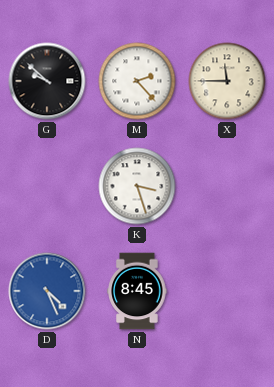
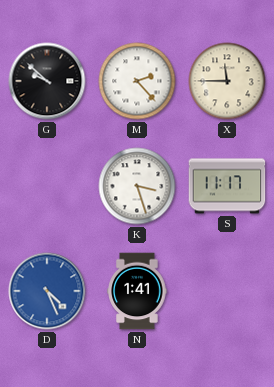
S: none -> 11:17
N: 8:45 -> 1:41
